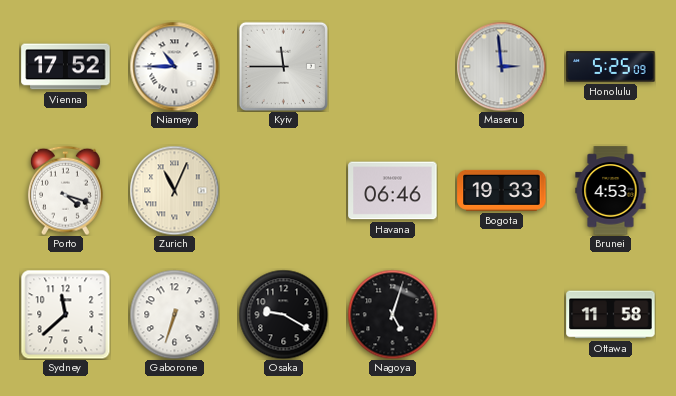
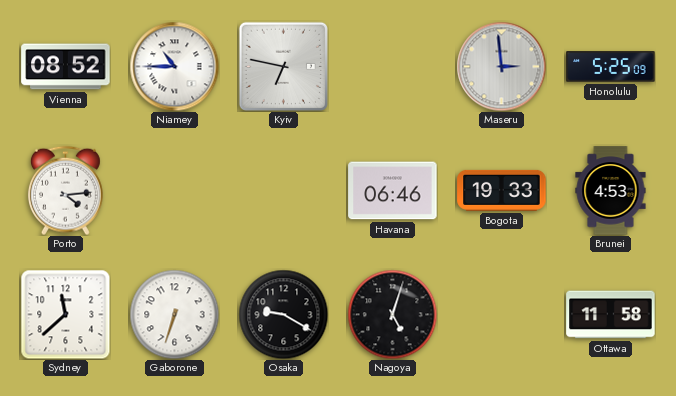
Vienna: 17:52 -> 08:52
Kyiv: 11:45 -> 6:47
Porto: 4:18 -> 4:14
Zurich: 11:04 -> none
